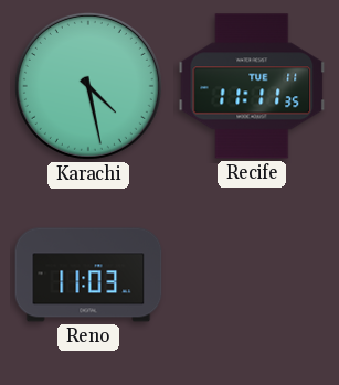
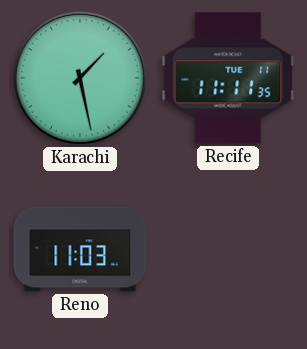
Karachi: 4:28 -> 1:28
